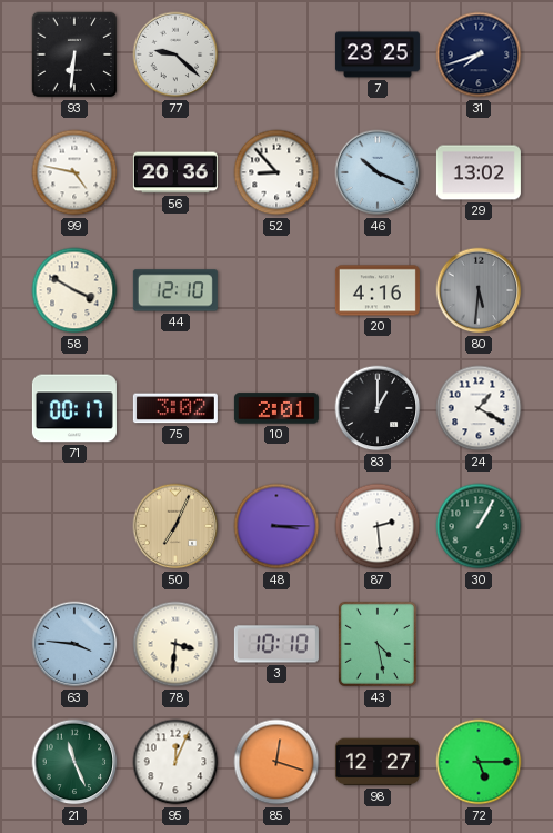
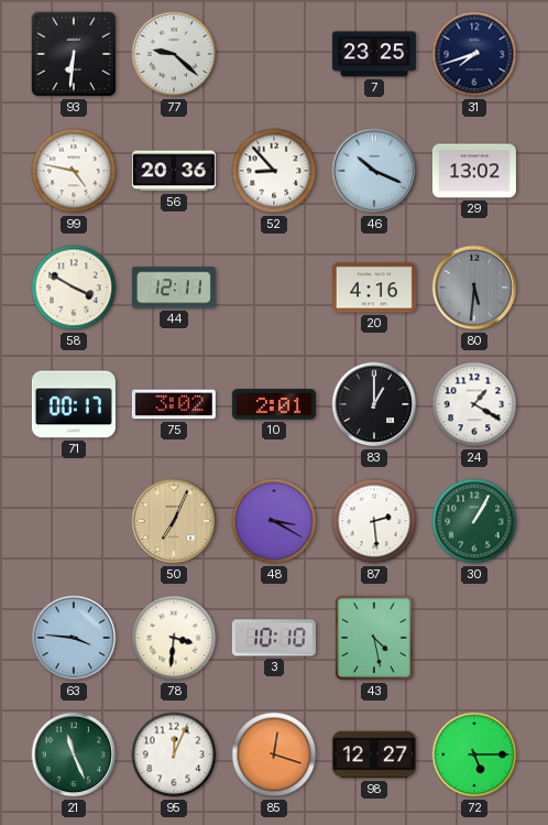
44: 12:10 -> 12:11
48: 3:15 -> 3:20
